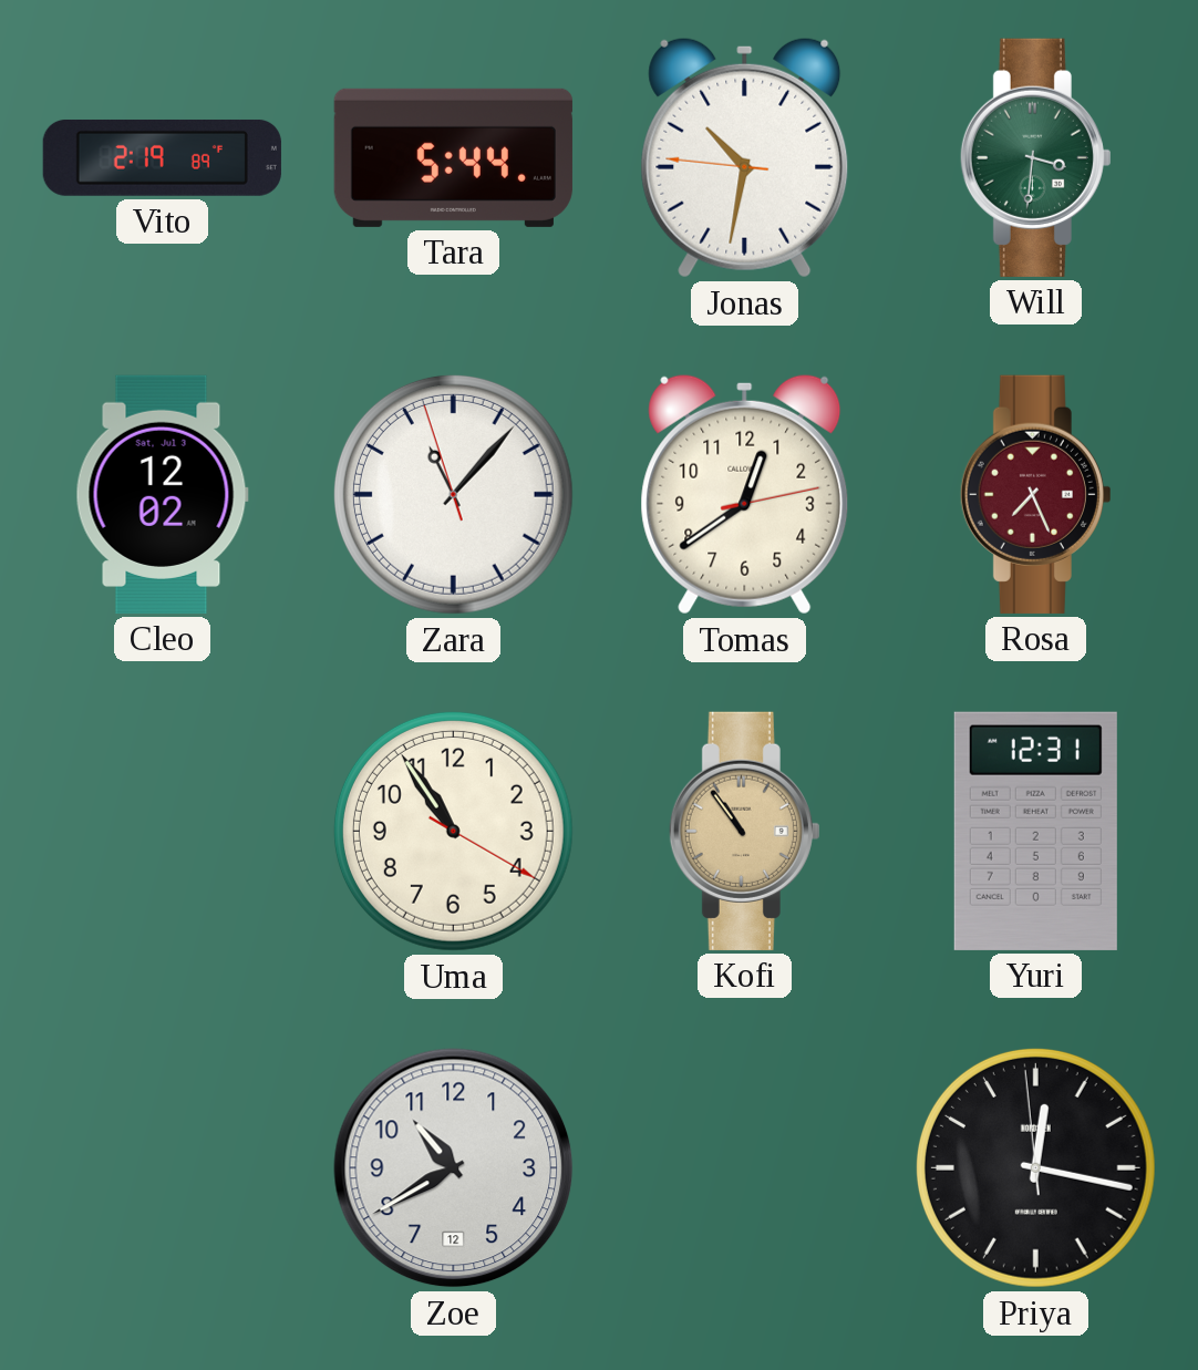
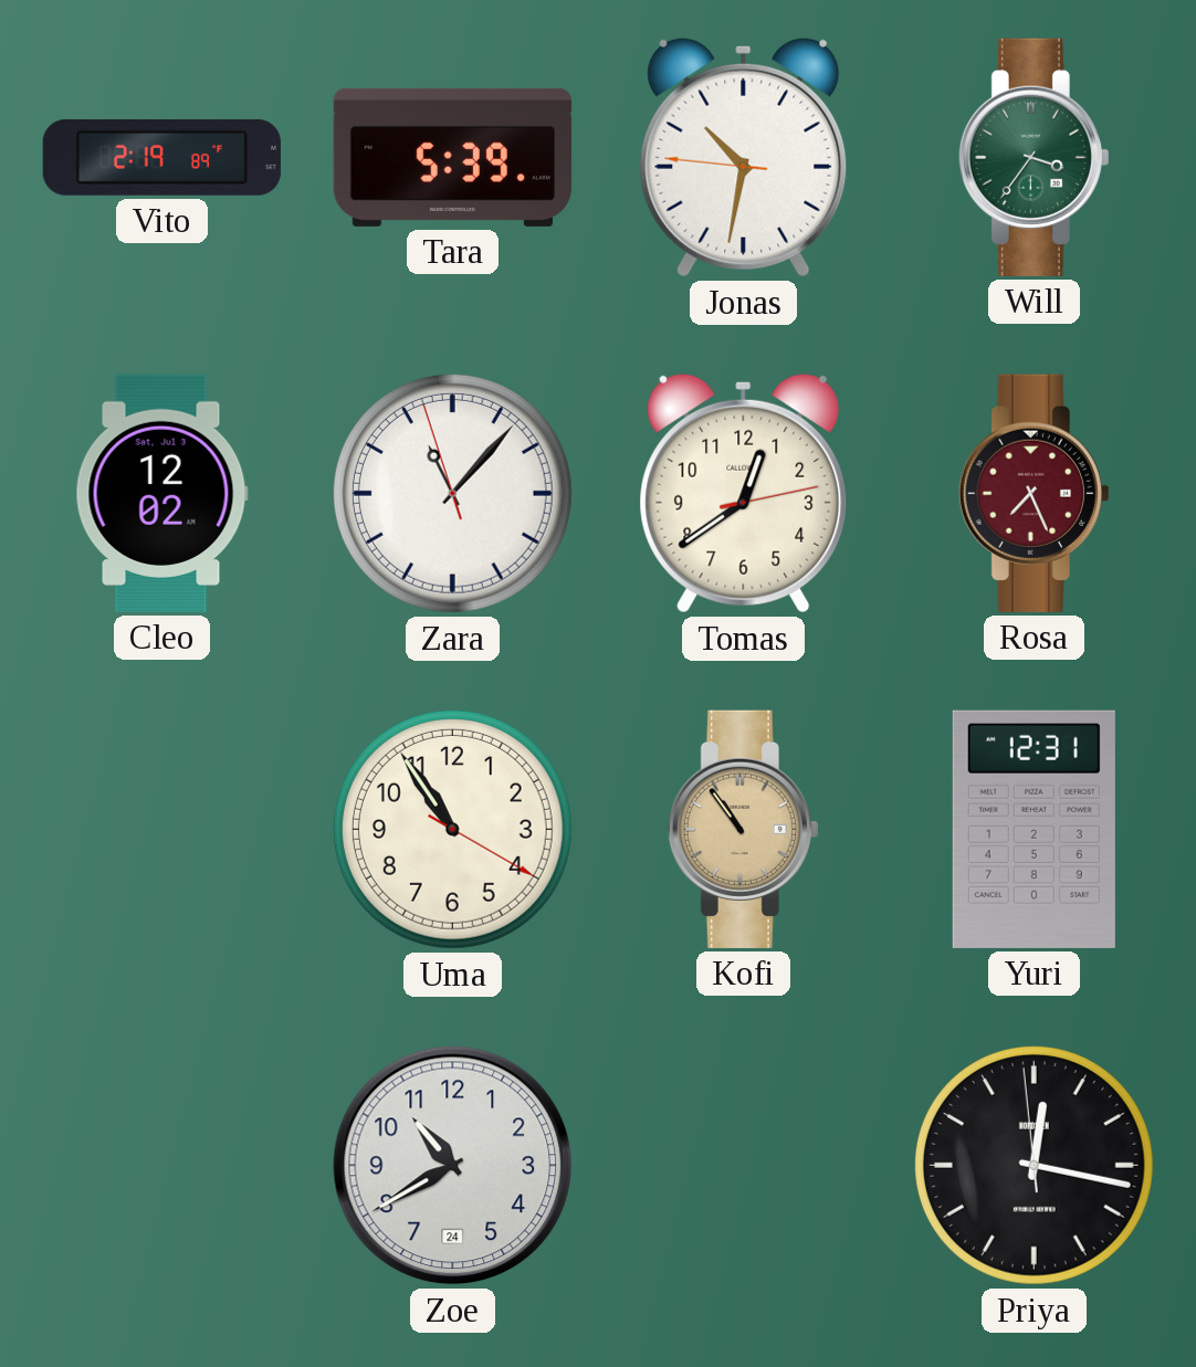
Tara: 5:44 -> 5:39
Will: 3:31 -> 3:36
Zoe date: 12 -> 24
